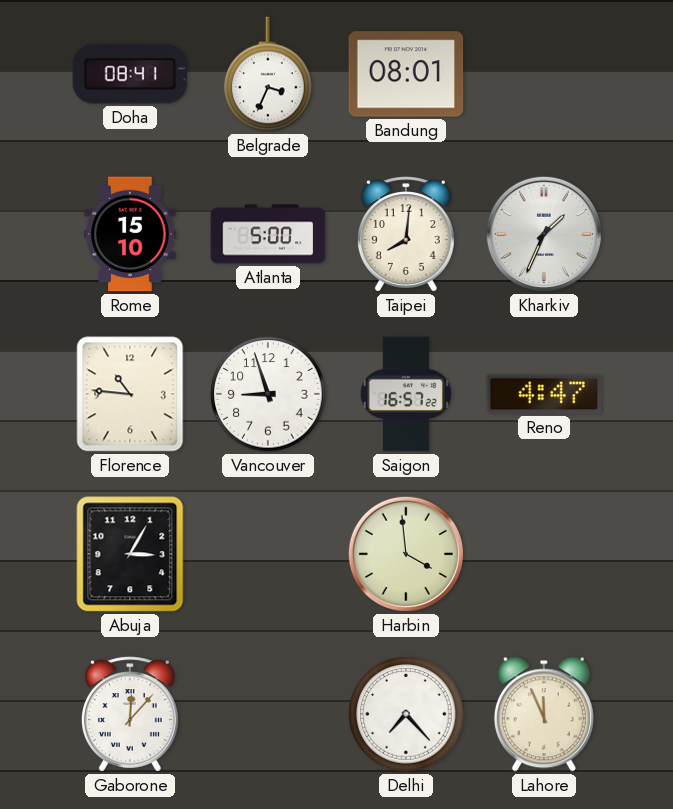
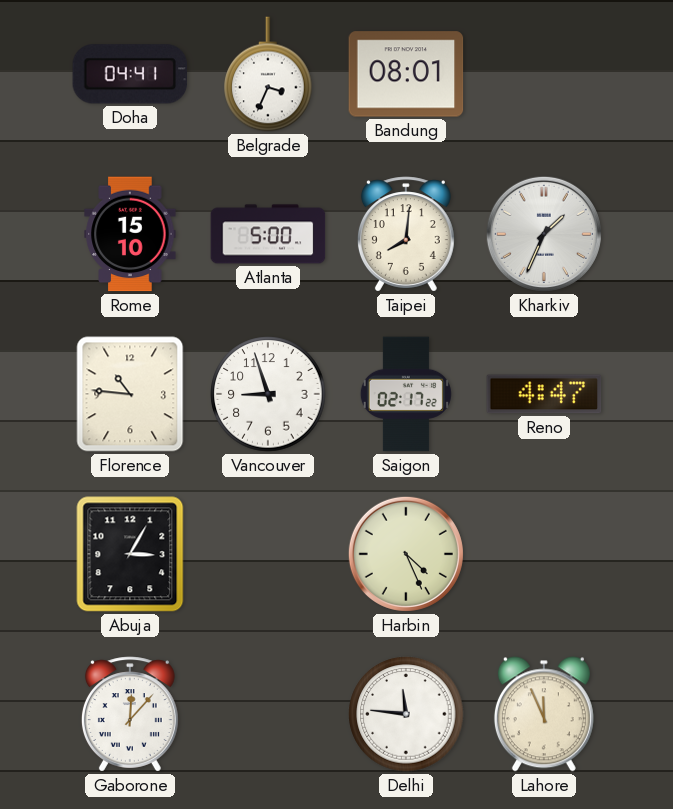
Doha: 08:41 -> 04:41
Saigon: 16:57 -> 02:17
Harbin: 3:59 -> 4:26
Delhi: 7:23 -> 11:46
